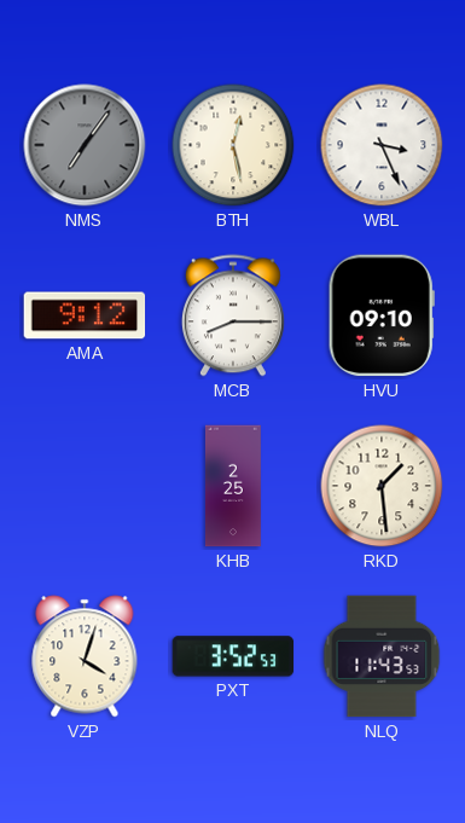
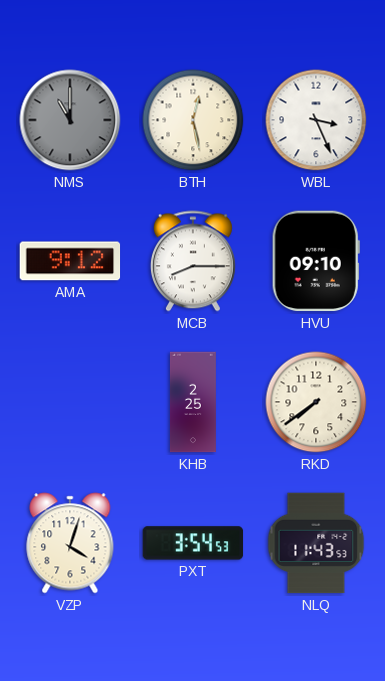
NMS: 7:06 -> 11:00
RKD: 1:29 -> 7:39
PXT: 3:52 -> 3:54
